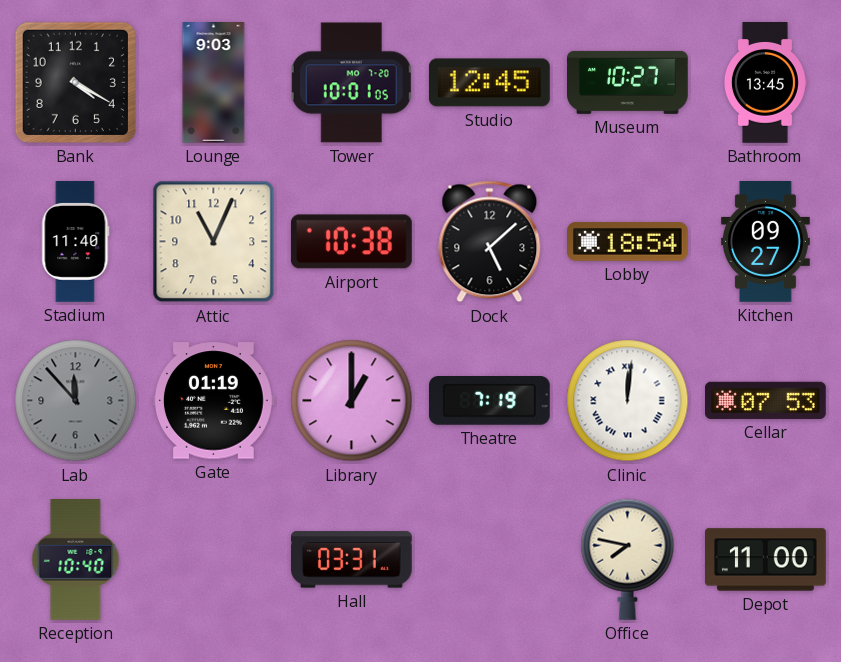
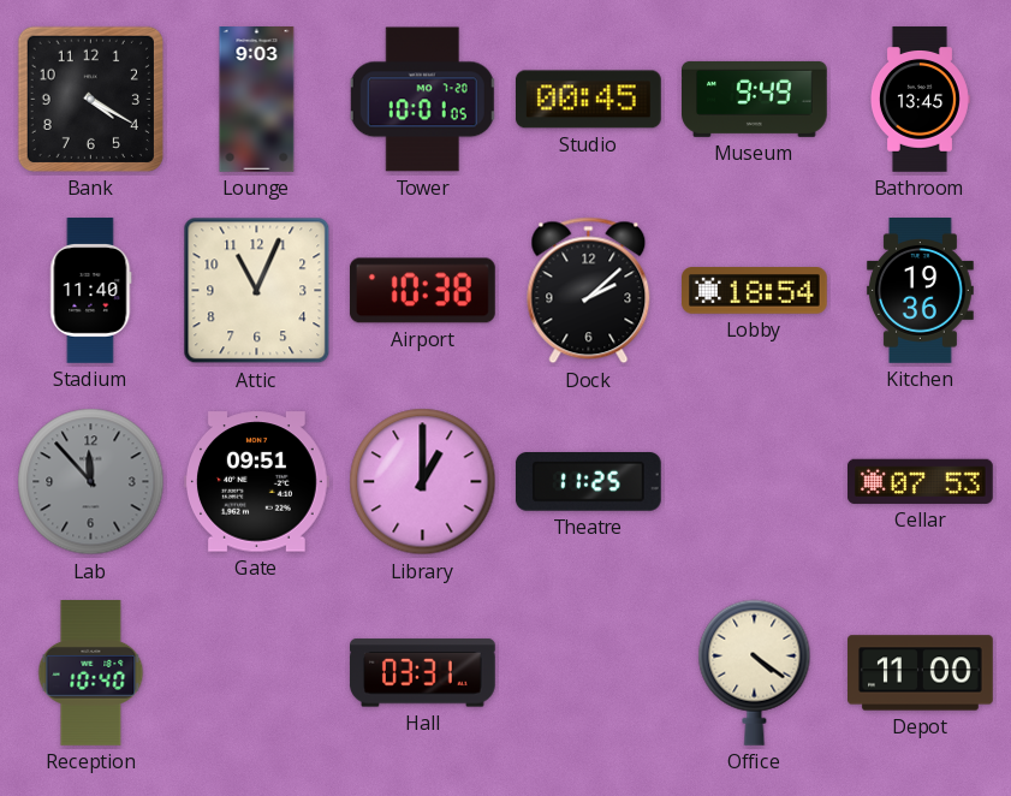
Studio: 12:45 -> 00:45
Museum: 10:27 -> 9:49
Dock: 5:08 -> 2:08
Kitchen: 09:27 -> 19:36
Gate: 01:19 -> 09:51
Theatre: 7:19 -> 11:25
Clinic: 12:01 -> none
Office: 7:47 -> 4:21
